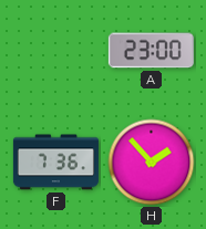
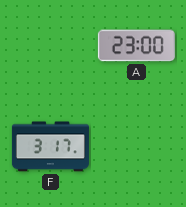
F: 7:36 -> 3:17
H: 1:53 -> none
